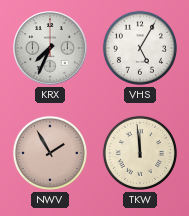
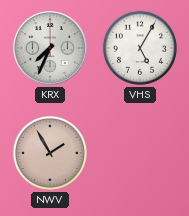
TKW: 11:59 -> none
